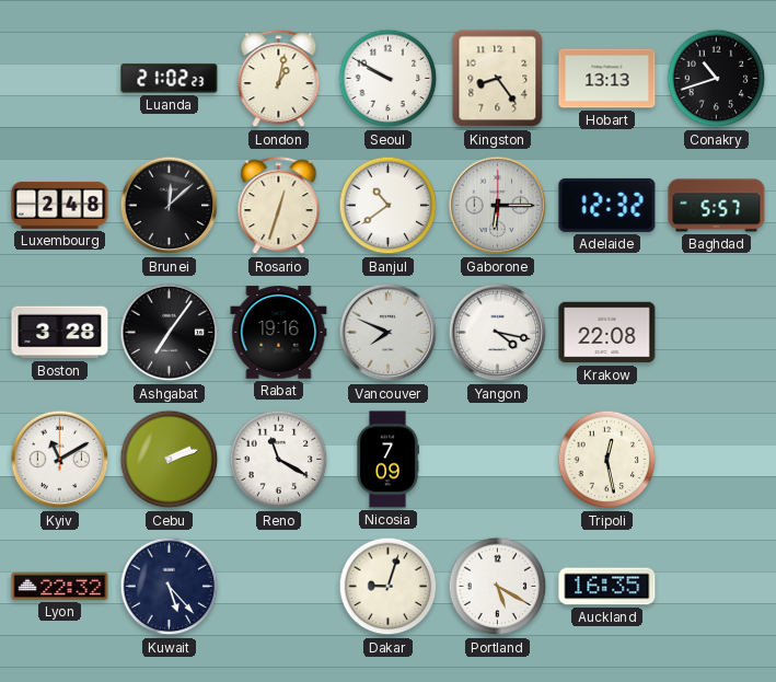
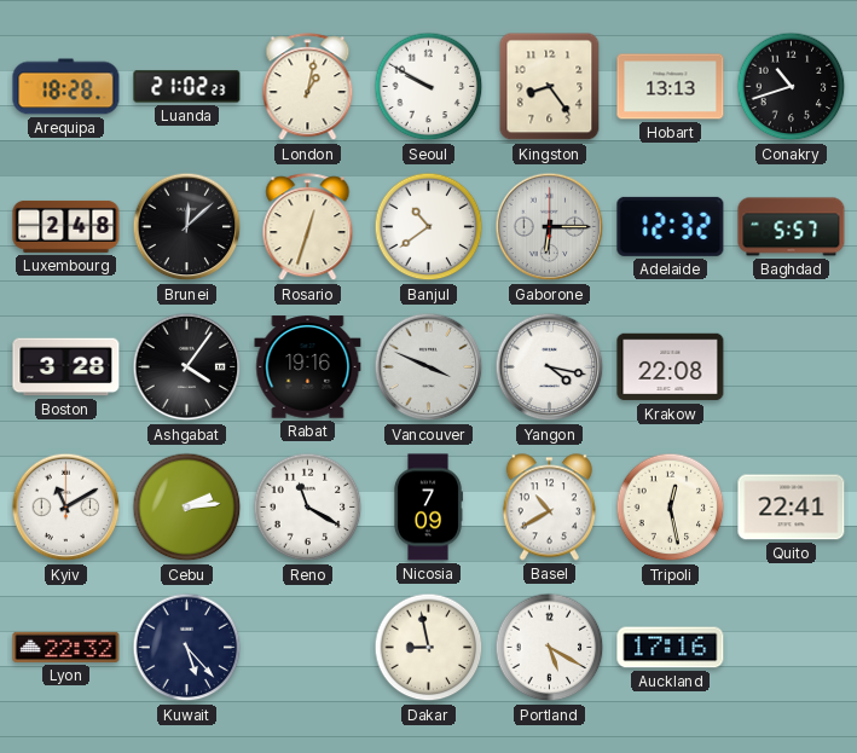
Arequipa: none -> 18:28
Ashgabat: 7:06 -> 4:06
Vancouver: 7:49 -> 3:49
Cebu: 2:12 -> 2:14
Basel: none -> 10:40
Quito: none -> 22:41
Dakar: 9:03 -> 8:58
Auckland: 16:35 -> 17:16
